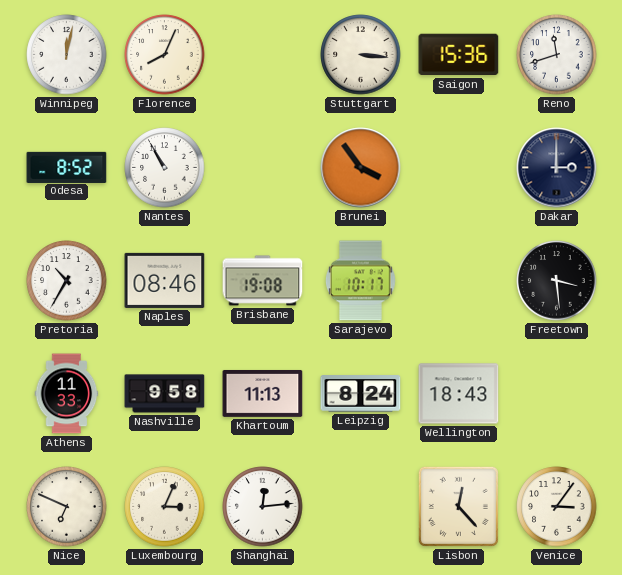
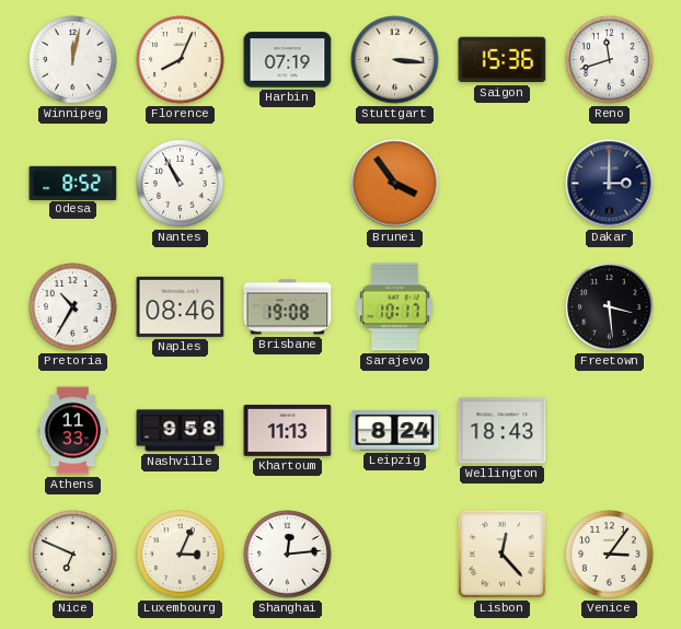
Harbin: none -> 07:19
